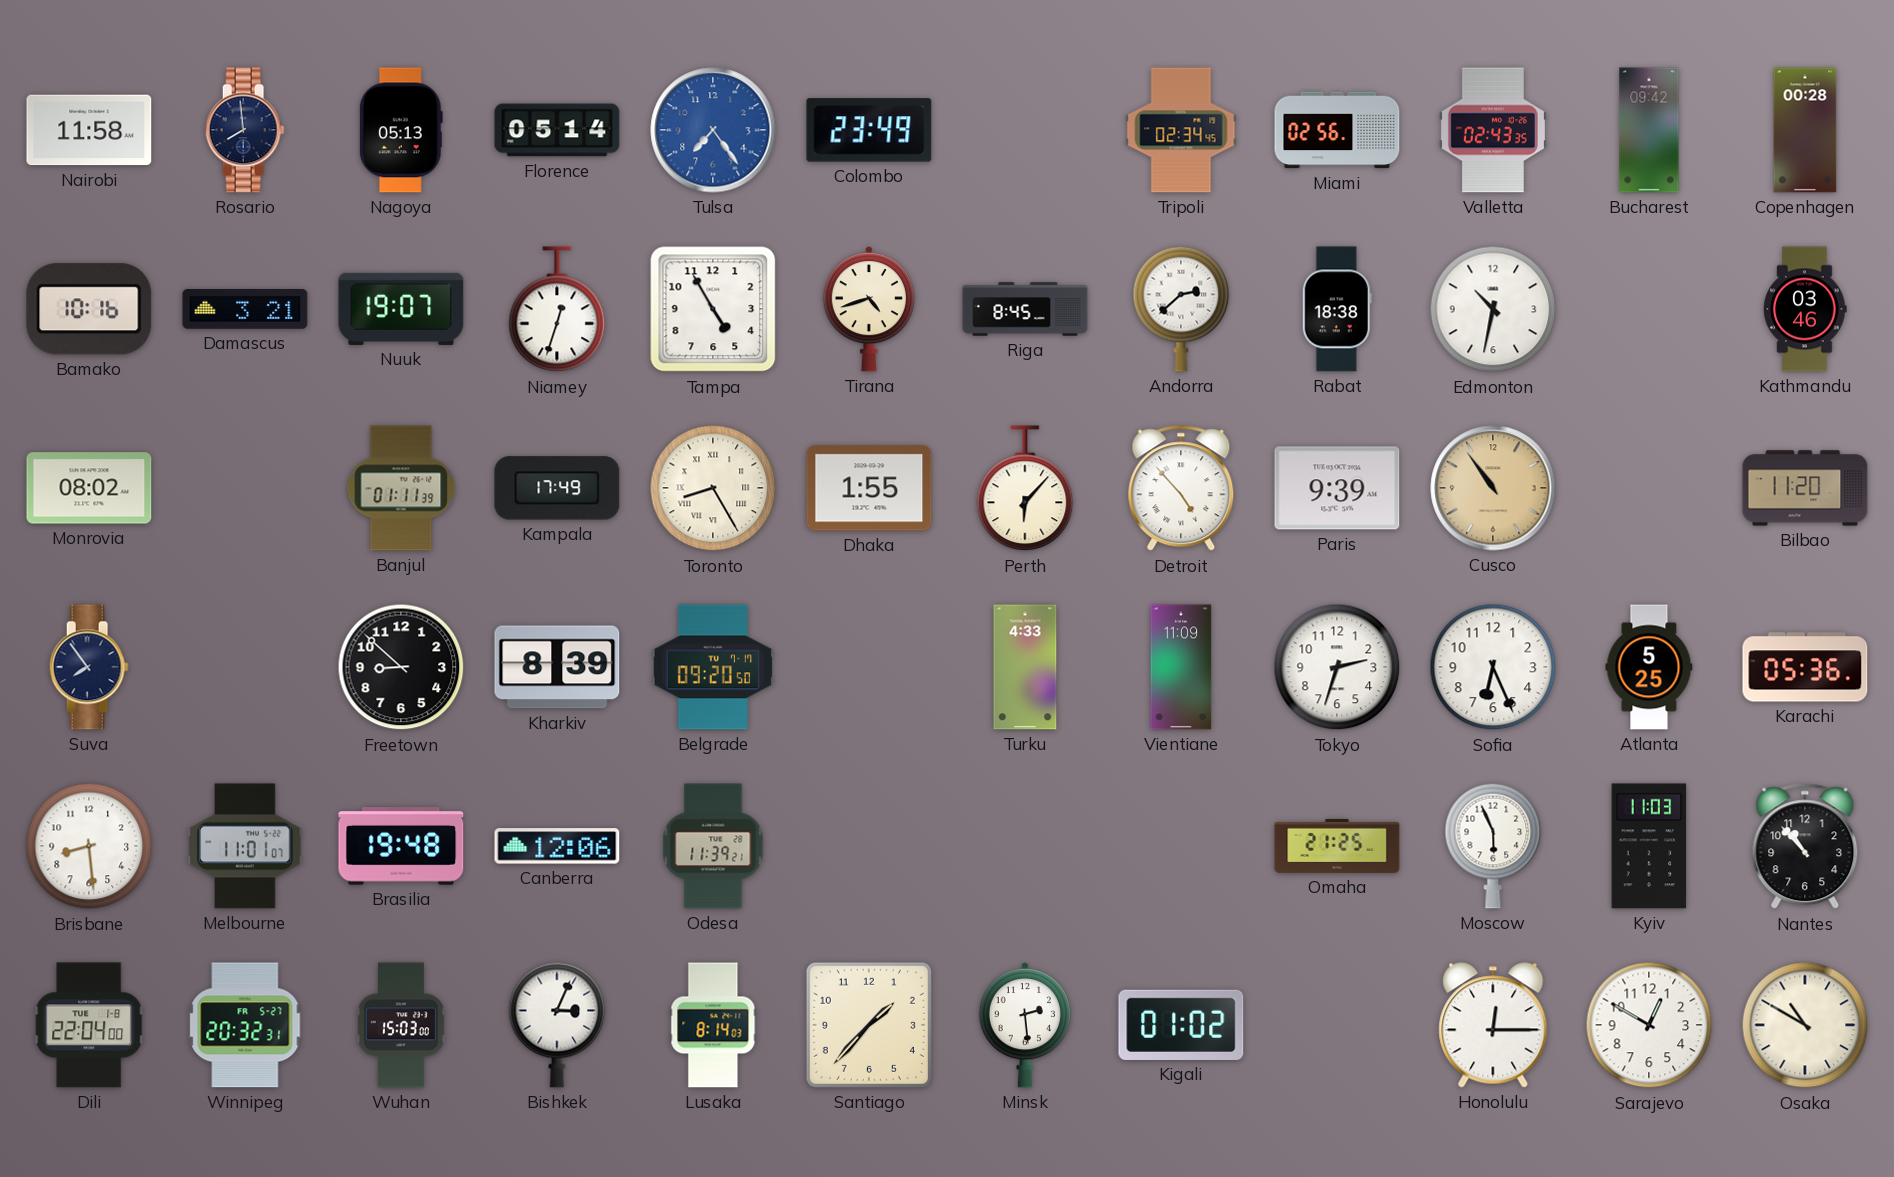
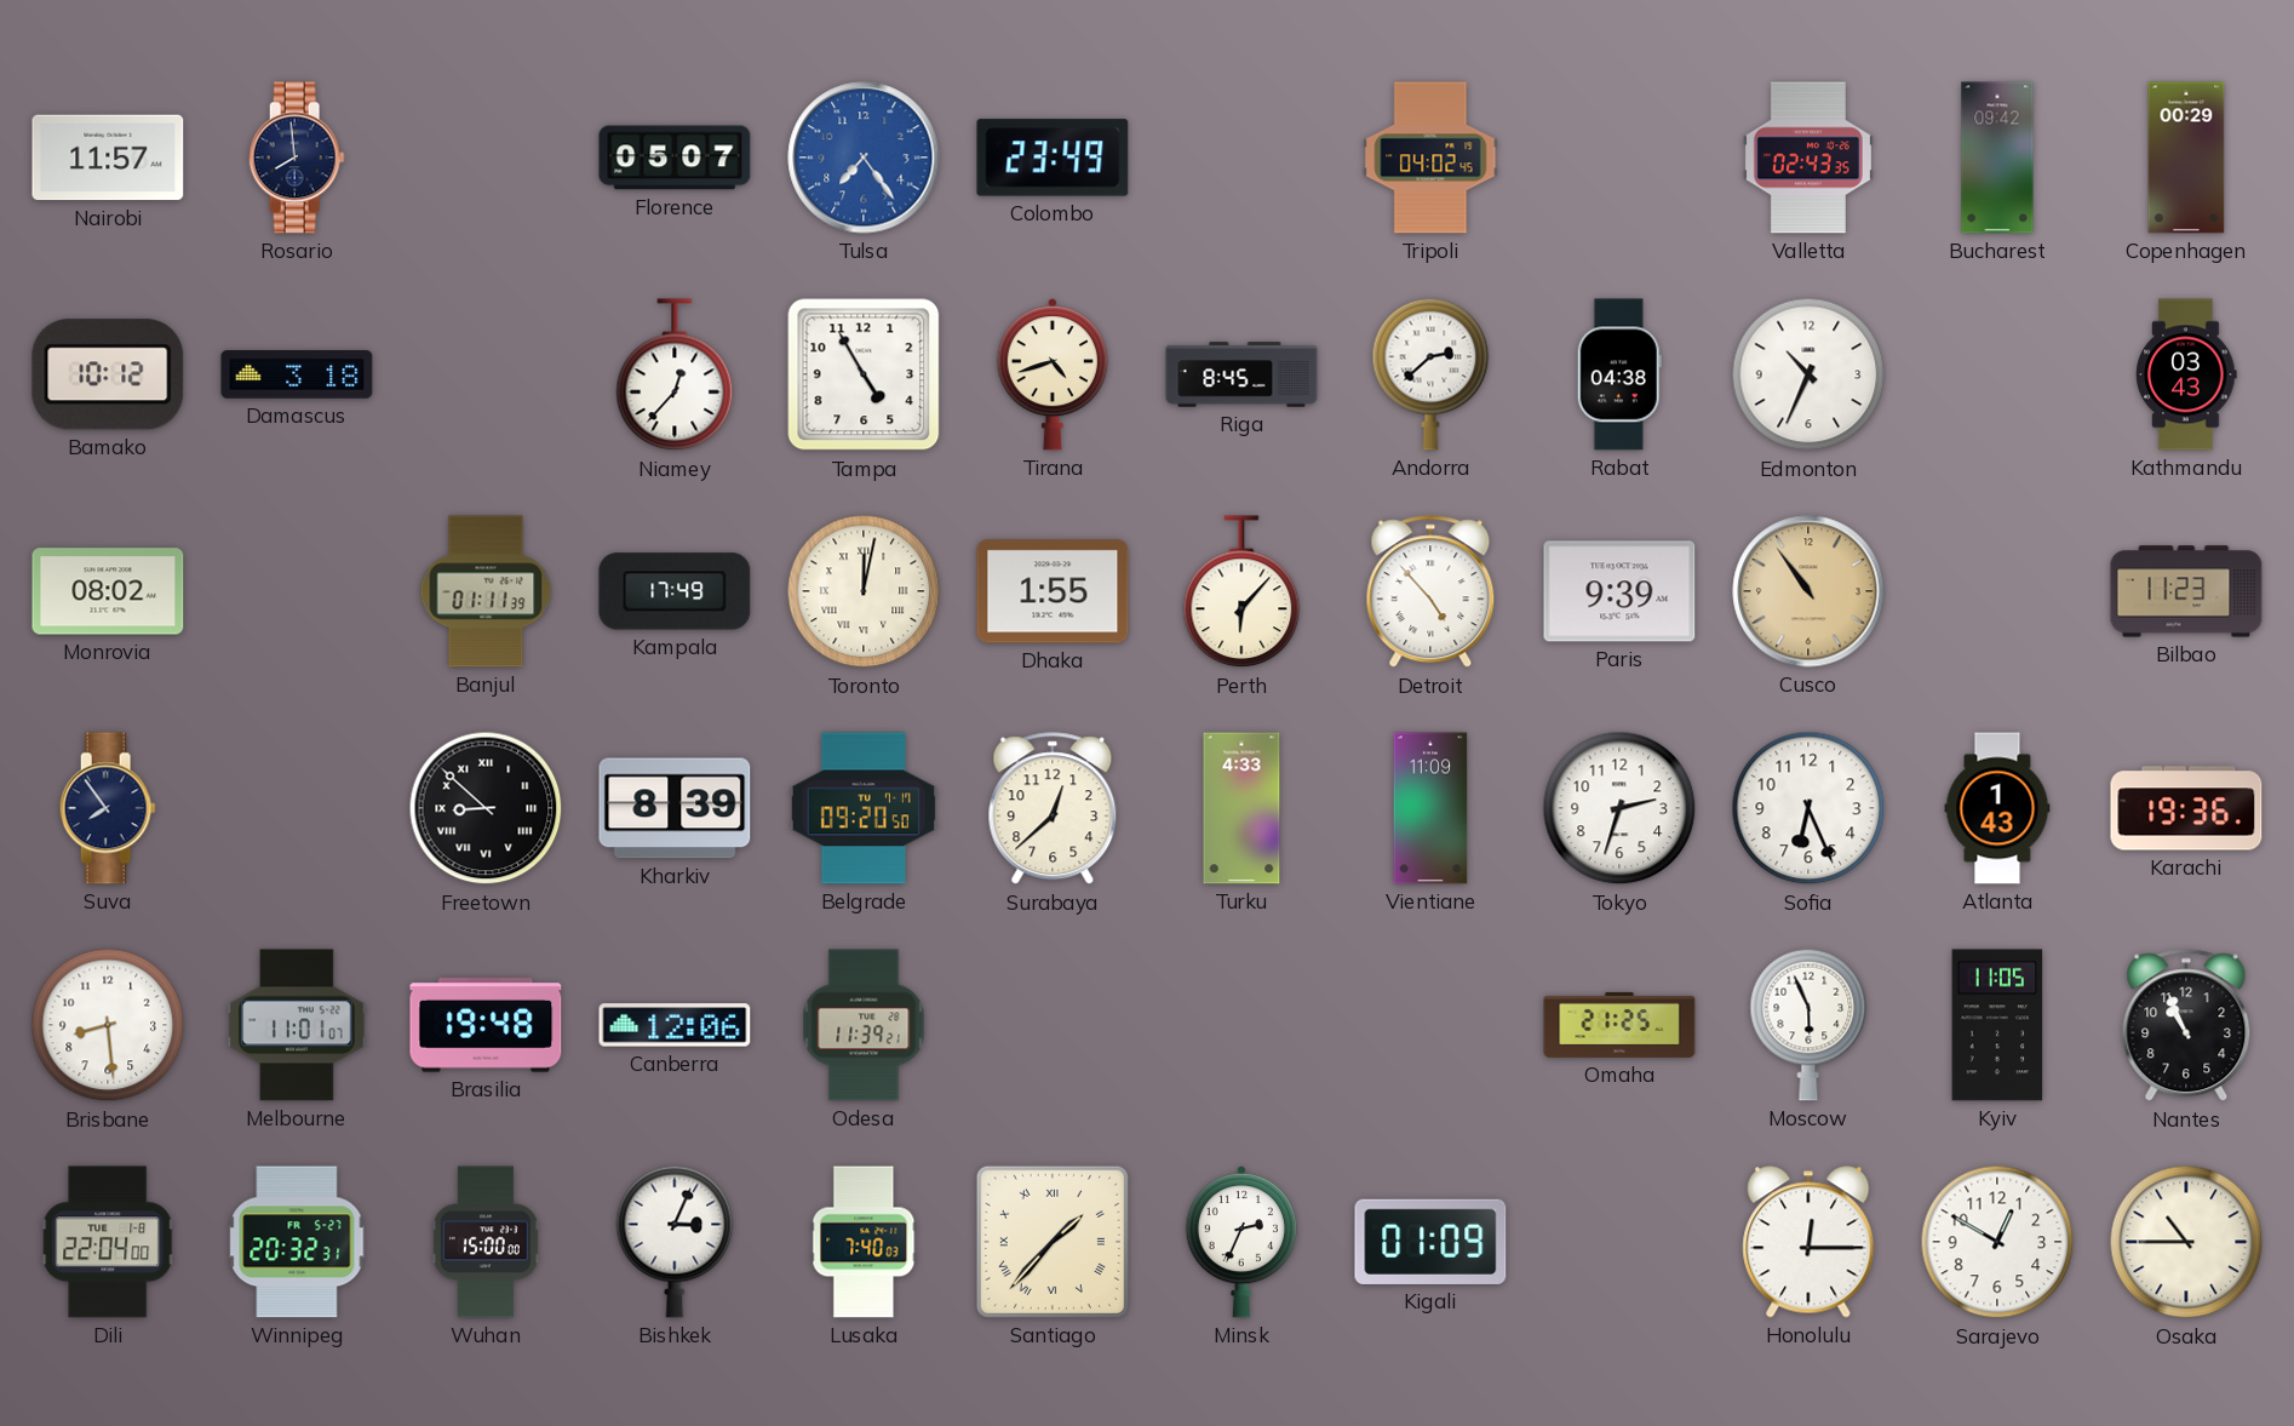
Nairobi: 11:58 -> 11:57
Nagoya: 05:13 -> none
Florence: 05:14 -> 05:07
Tripoli: 02:34 -> 04:02
Miami: 02:56 -> none
Copenhagen: 00:28 -> 00:29
Bamako: 10:16 -> 10:12
Damascus: 3:21 -> 3:18
Nuuk: 19:07 -> none
Niamey: 12:33 -> 12:37
Rabat: 18:38 -> 04:38
Edmonton: 10:32 -> 10:34
Kathmandu: 03:46 -> 03:43
Toronto: 8:25 -> 12:02
Bilbao: 11:20 -> 11:23
Freetown numerals: Arabic -> Roman
Surabaya: none -> 12:38
Atlanta: 5:25 -> 1:43
Karachi: 05:36 -> 19:36
Kyiv: 11:03 -> 11:05
Nantes: 10:53 -> 10:56
Wuhan: 15:03 -> 15:00
Lusaka: 8:14 -> 7:40
Santiago numerals: Arabic -> Roman
Minsk: 2:29 -> 2:34
Kigali: 01:02 -> 01:09
Osaka: 10:50 -> 10:45
